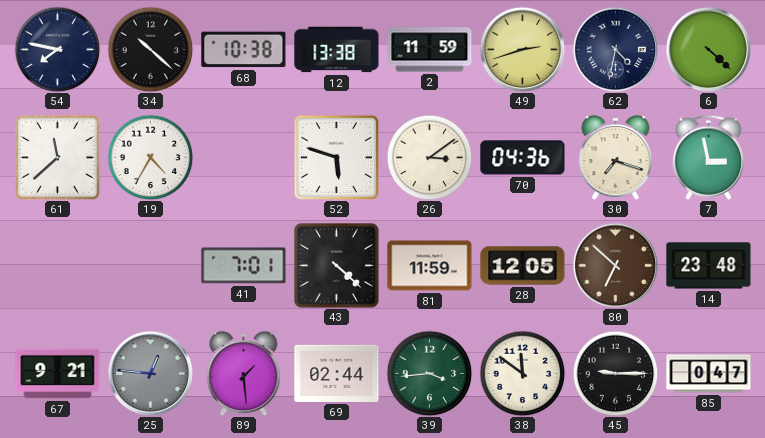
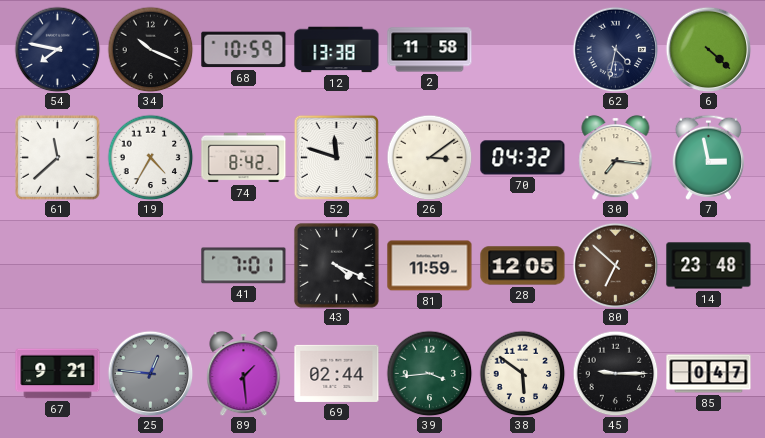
34: 10:22 -> 10:19
68: 10:38 -> 10:59
2: 11:59 -> 11:58
49: 2:42 -> none
74: none -> 8:42
52: 5:48 -> 11:48
70: 04:36 -> 04:32
30: 7:18 -> 7:16
43: 4:22 -> 4:19
38: 11:51 -> 5:51
